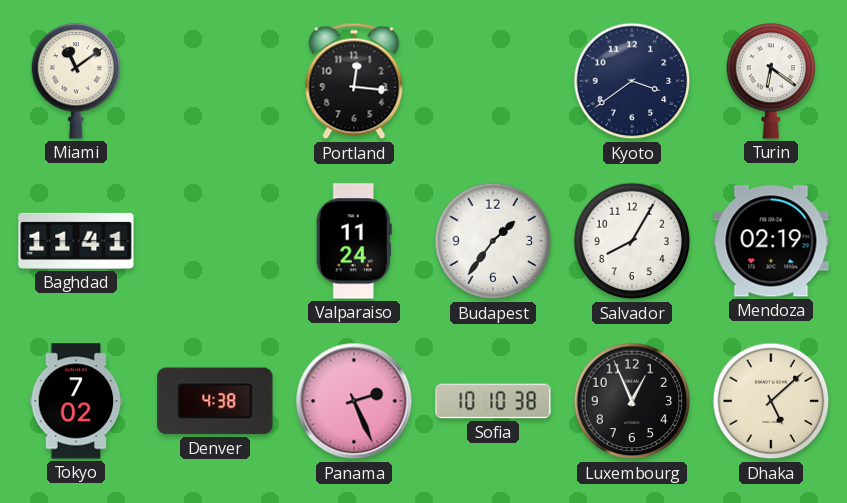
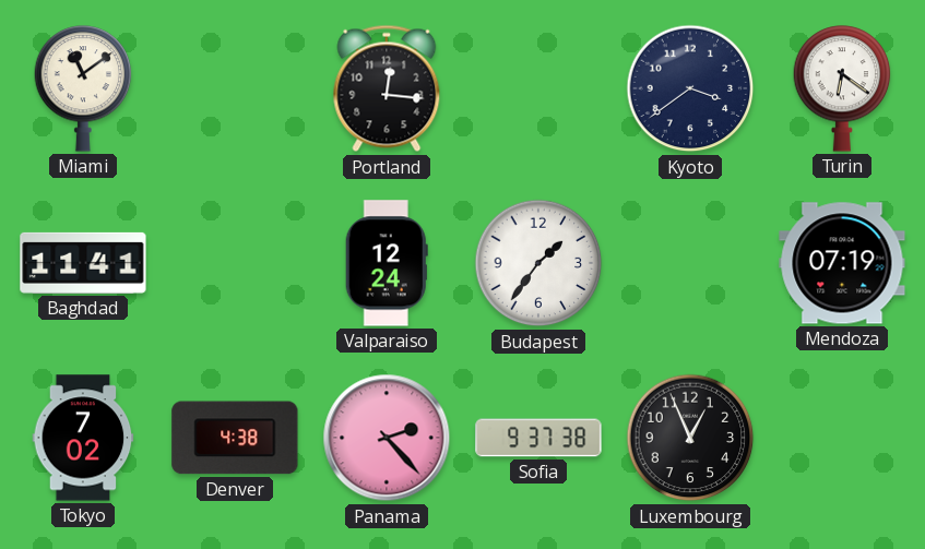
Valparaiso: 11:24 -> 12:24
Salvador: 8:05 -> none
Mendoza: 02:19 -> 07:19
Panama: 2:26 -> 2:23
Sofia: 10:10 -> 9:37
Dhaka: 5:08 -> none
